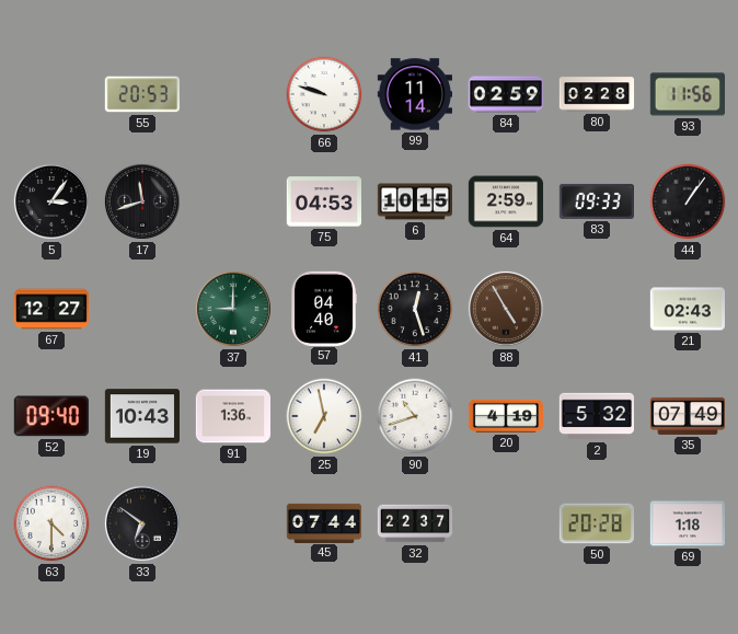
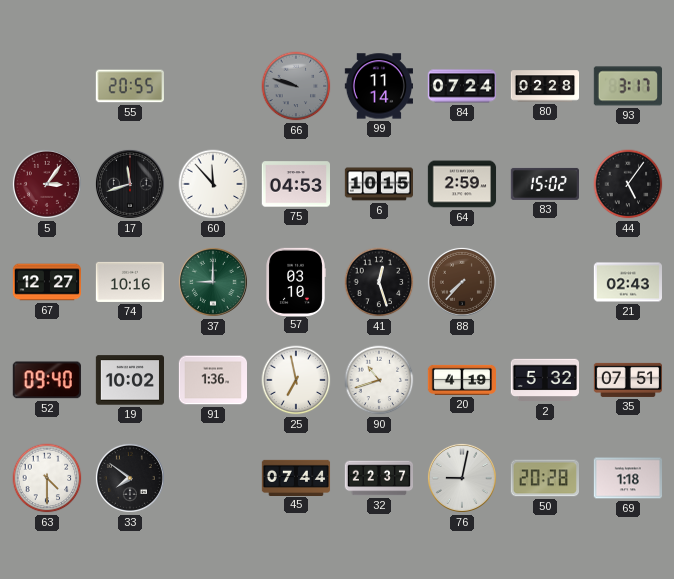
55: 20:53 -> 20:55
66 dial: white -> grey
84: 02:59 -> 07:24
93: 11:56 -> 3:17
5 dial: black -> burgundy
60: none -> 11:53
83: 09:33 -> 15:02
44: 1:06 -> 5:06
74: none -> 10:16
57: 04:40 -> 03:10
88: 4:55 -> 7:37
19: 10:43 -> 10:02
35: 07:49 -> 07:51
33: 6:51 -> 7:51
76: none -> 9:02
